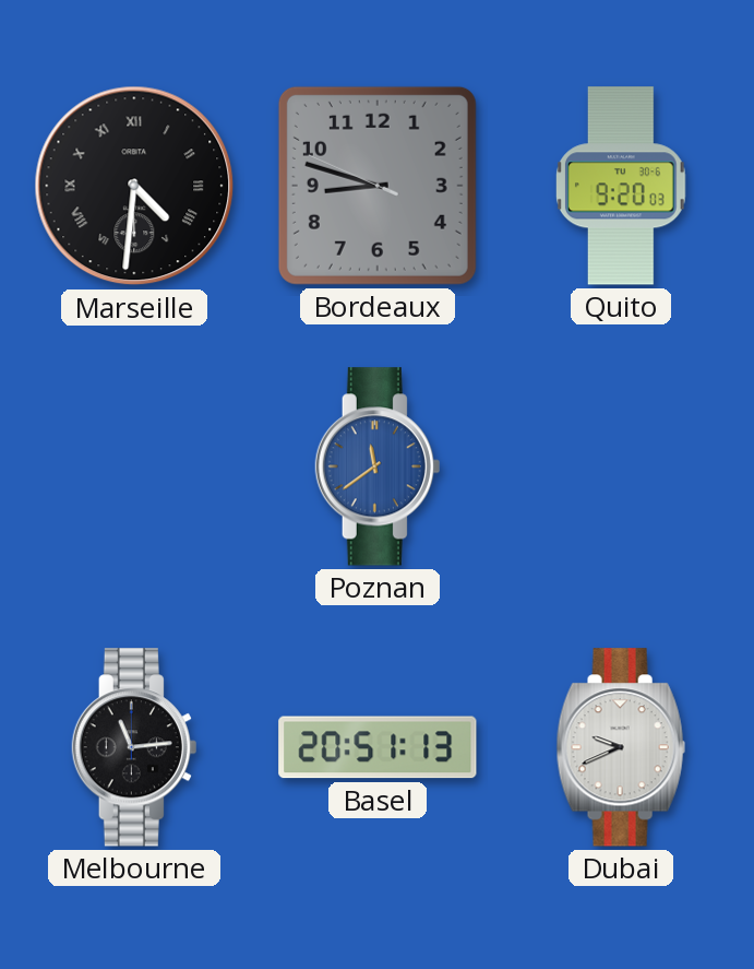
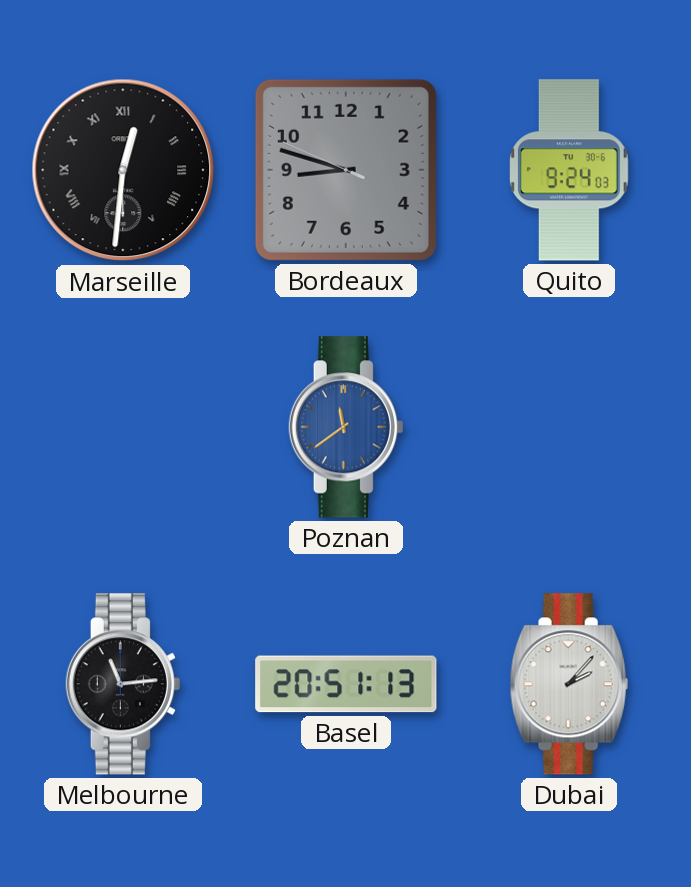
Marseille: 4:31 -> 12:31
Quito: 9:20 -> 9:24
Dubai: 9:41 -> 2:07
